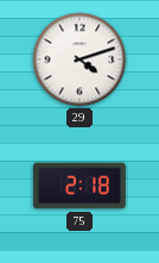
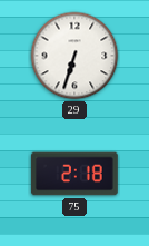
29: 4:12 -> 6:33
